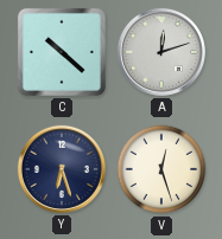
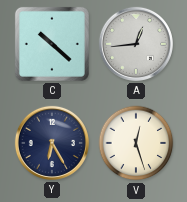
A: 12:12 -> 12:44
Y: 6:27 -> 6:25
